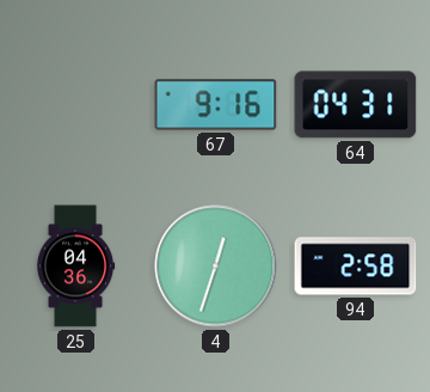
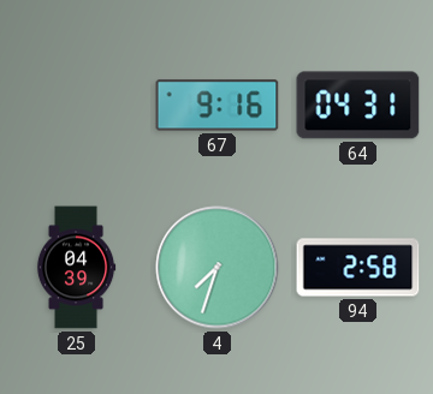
25: 04:36 -> 04:39
4: 12:33 -> 7:33
